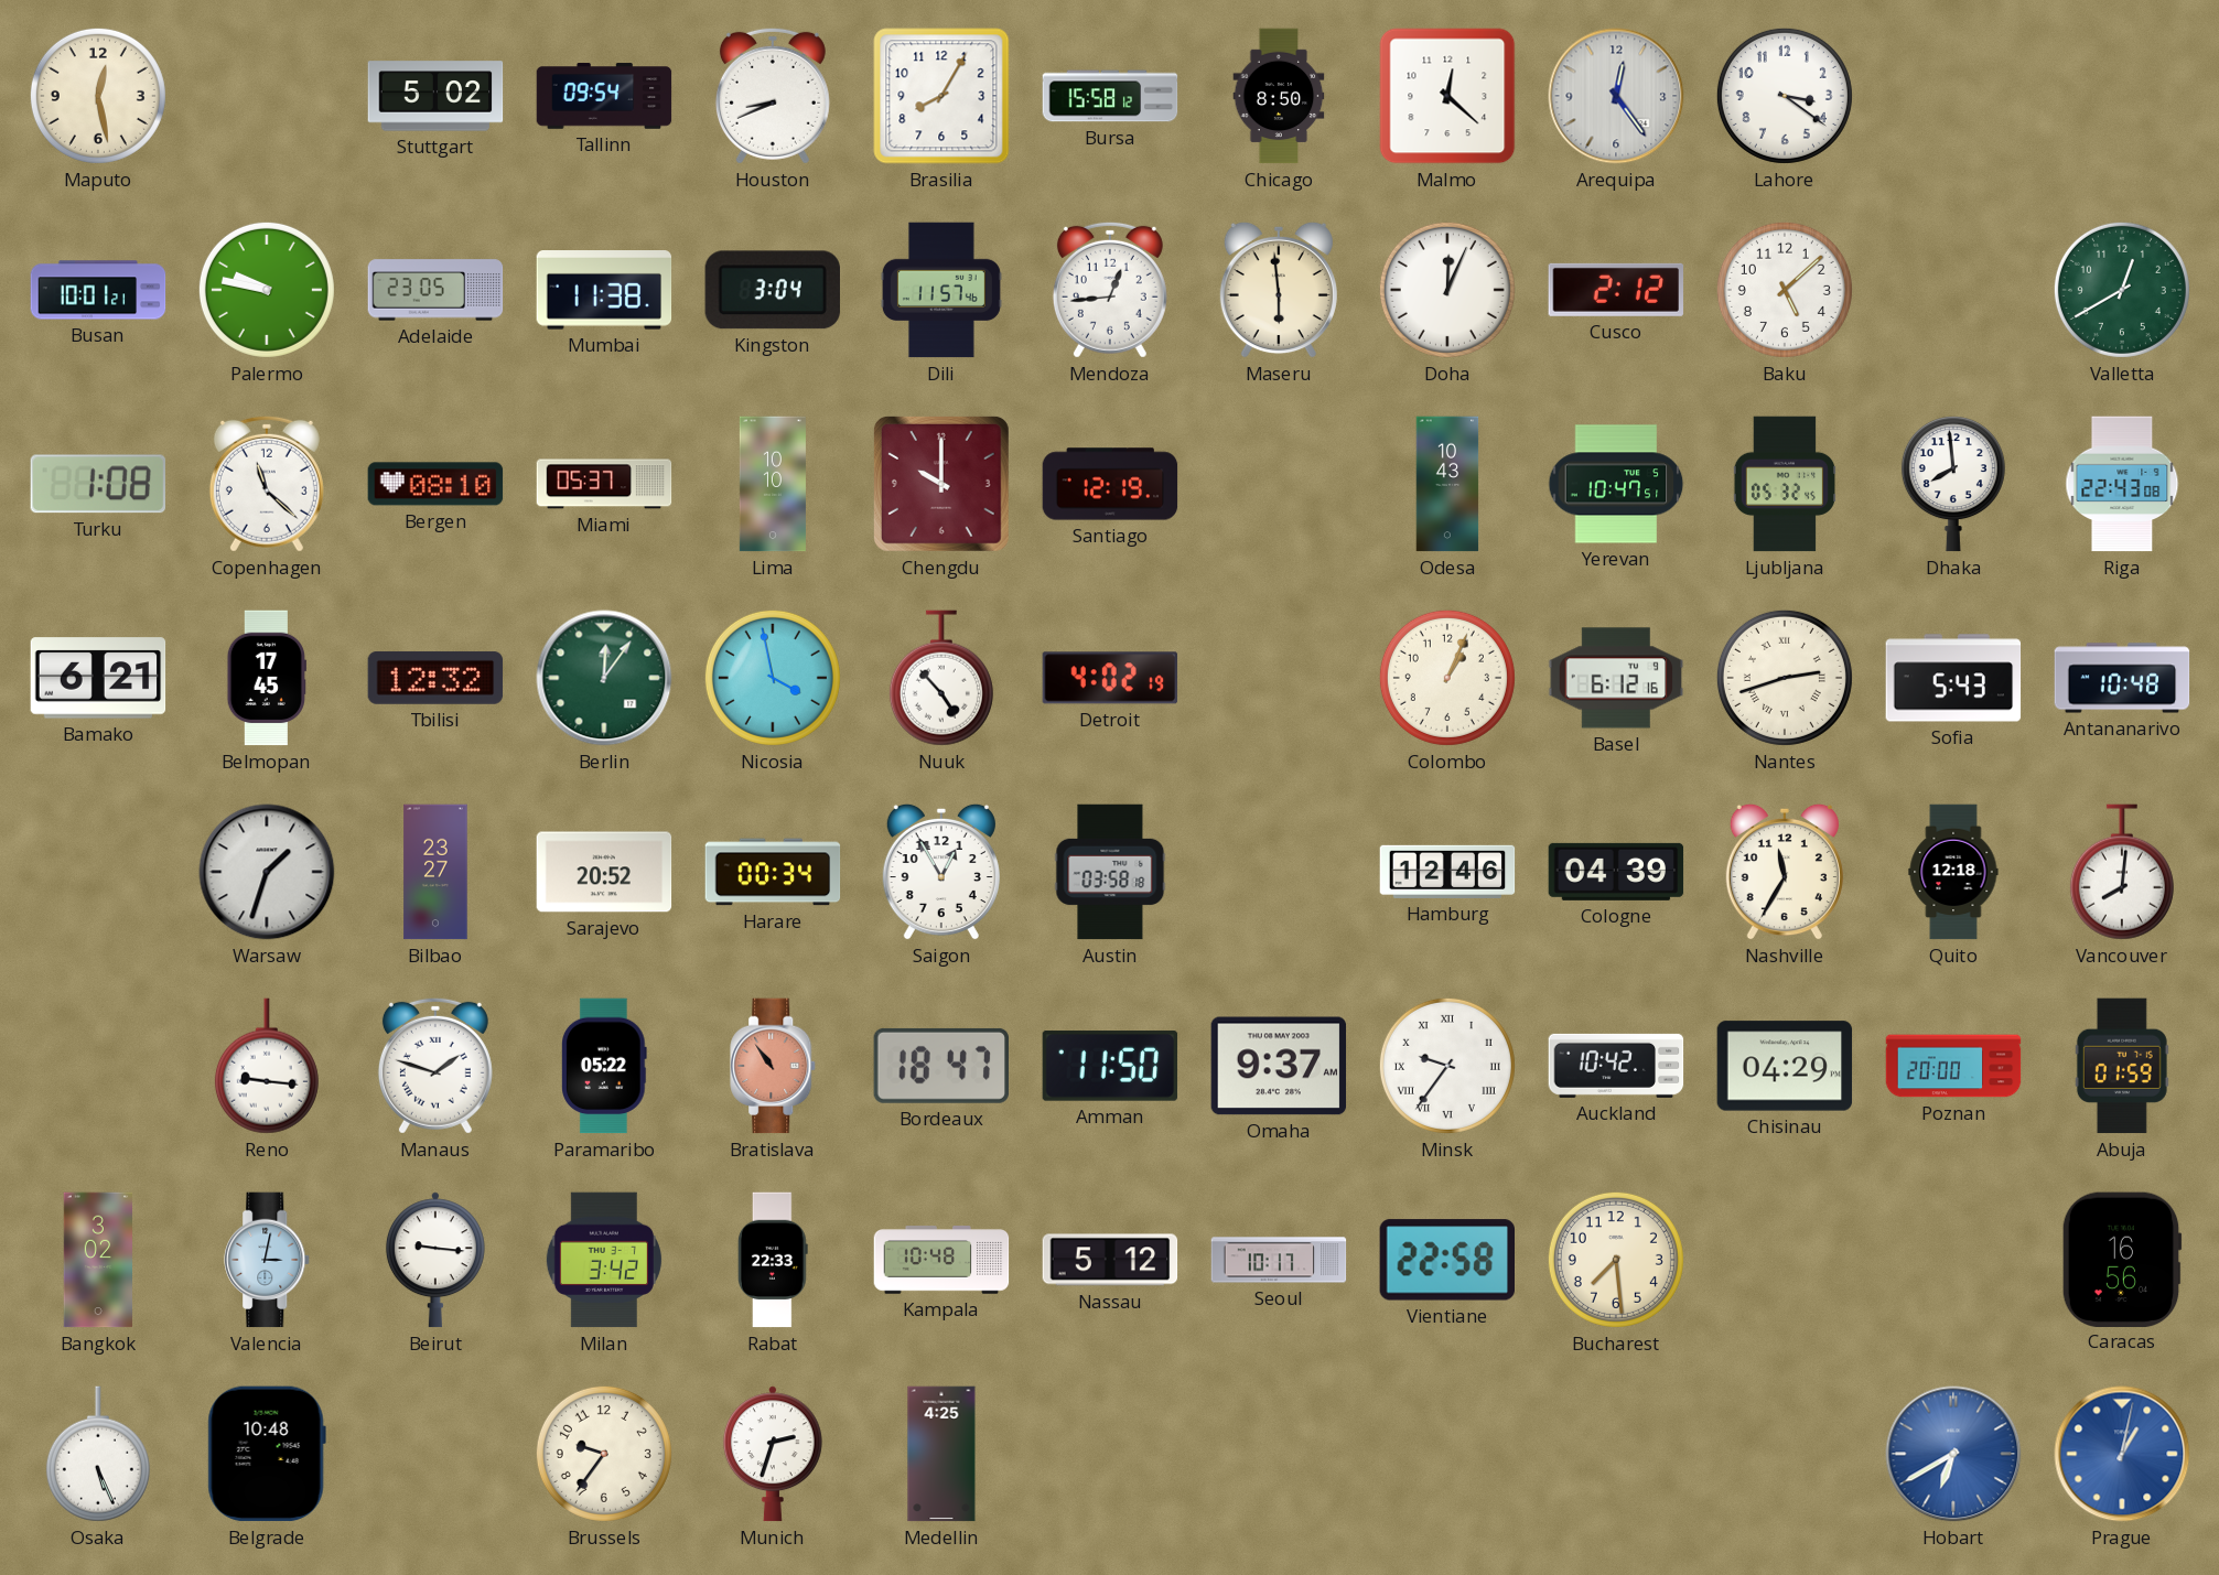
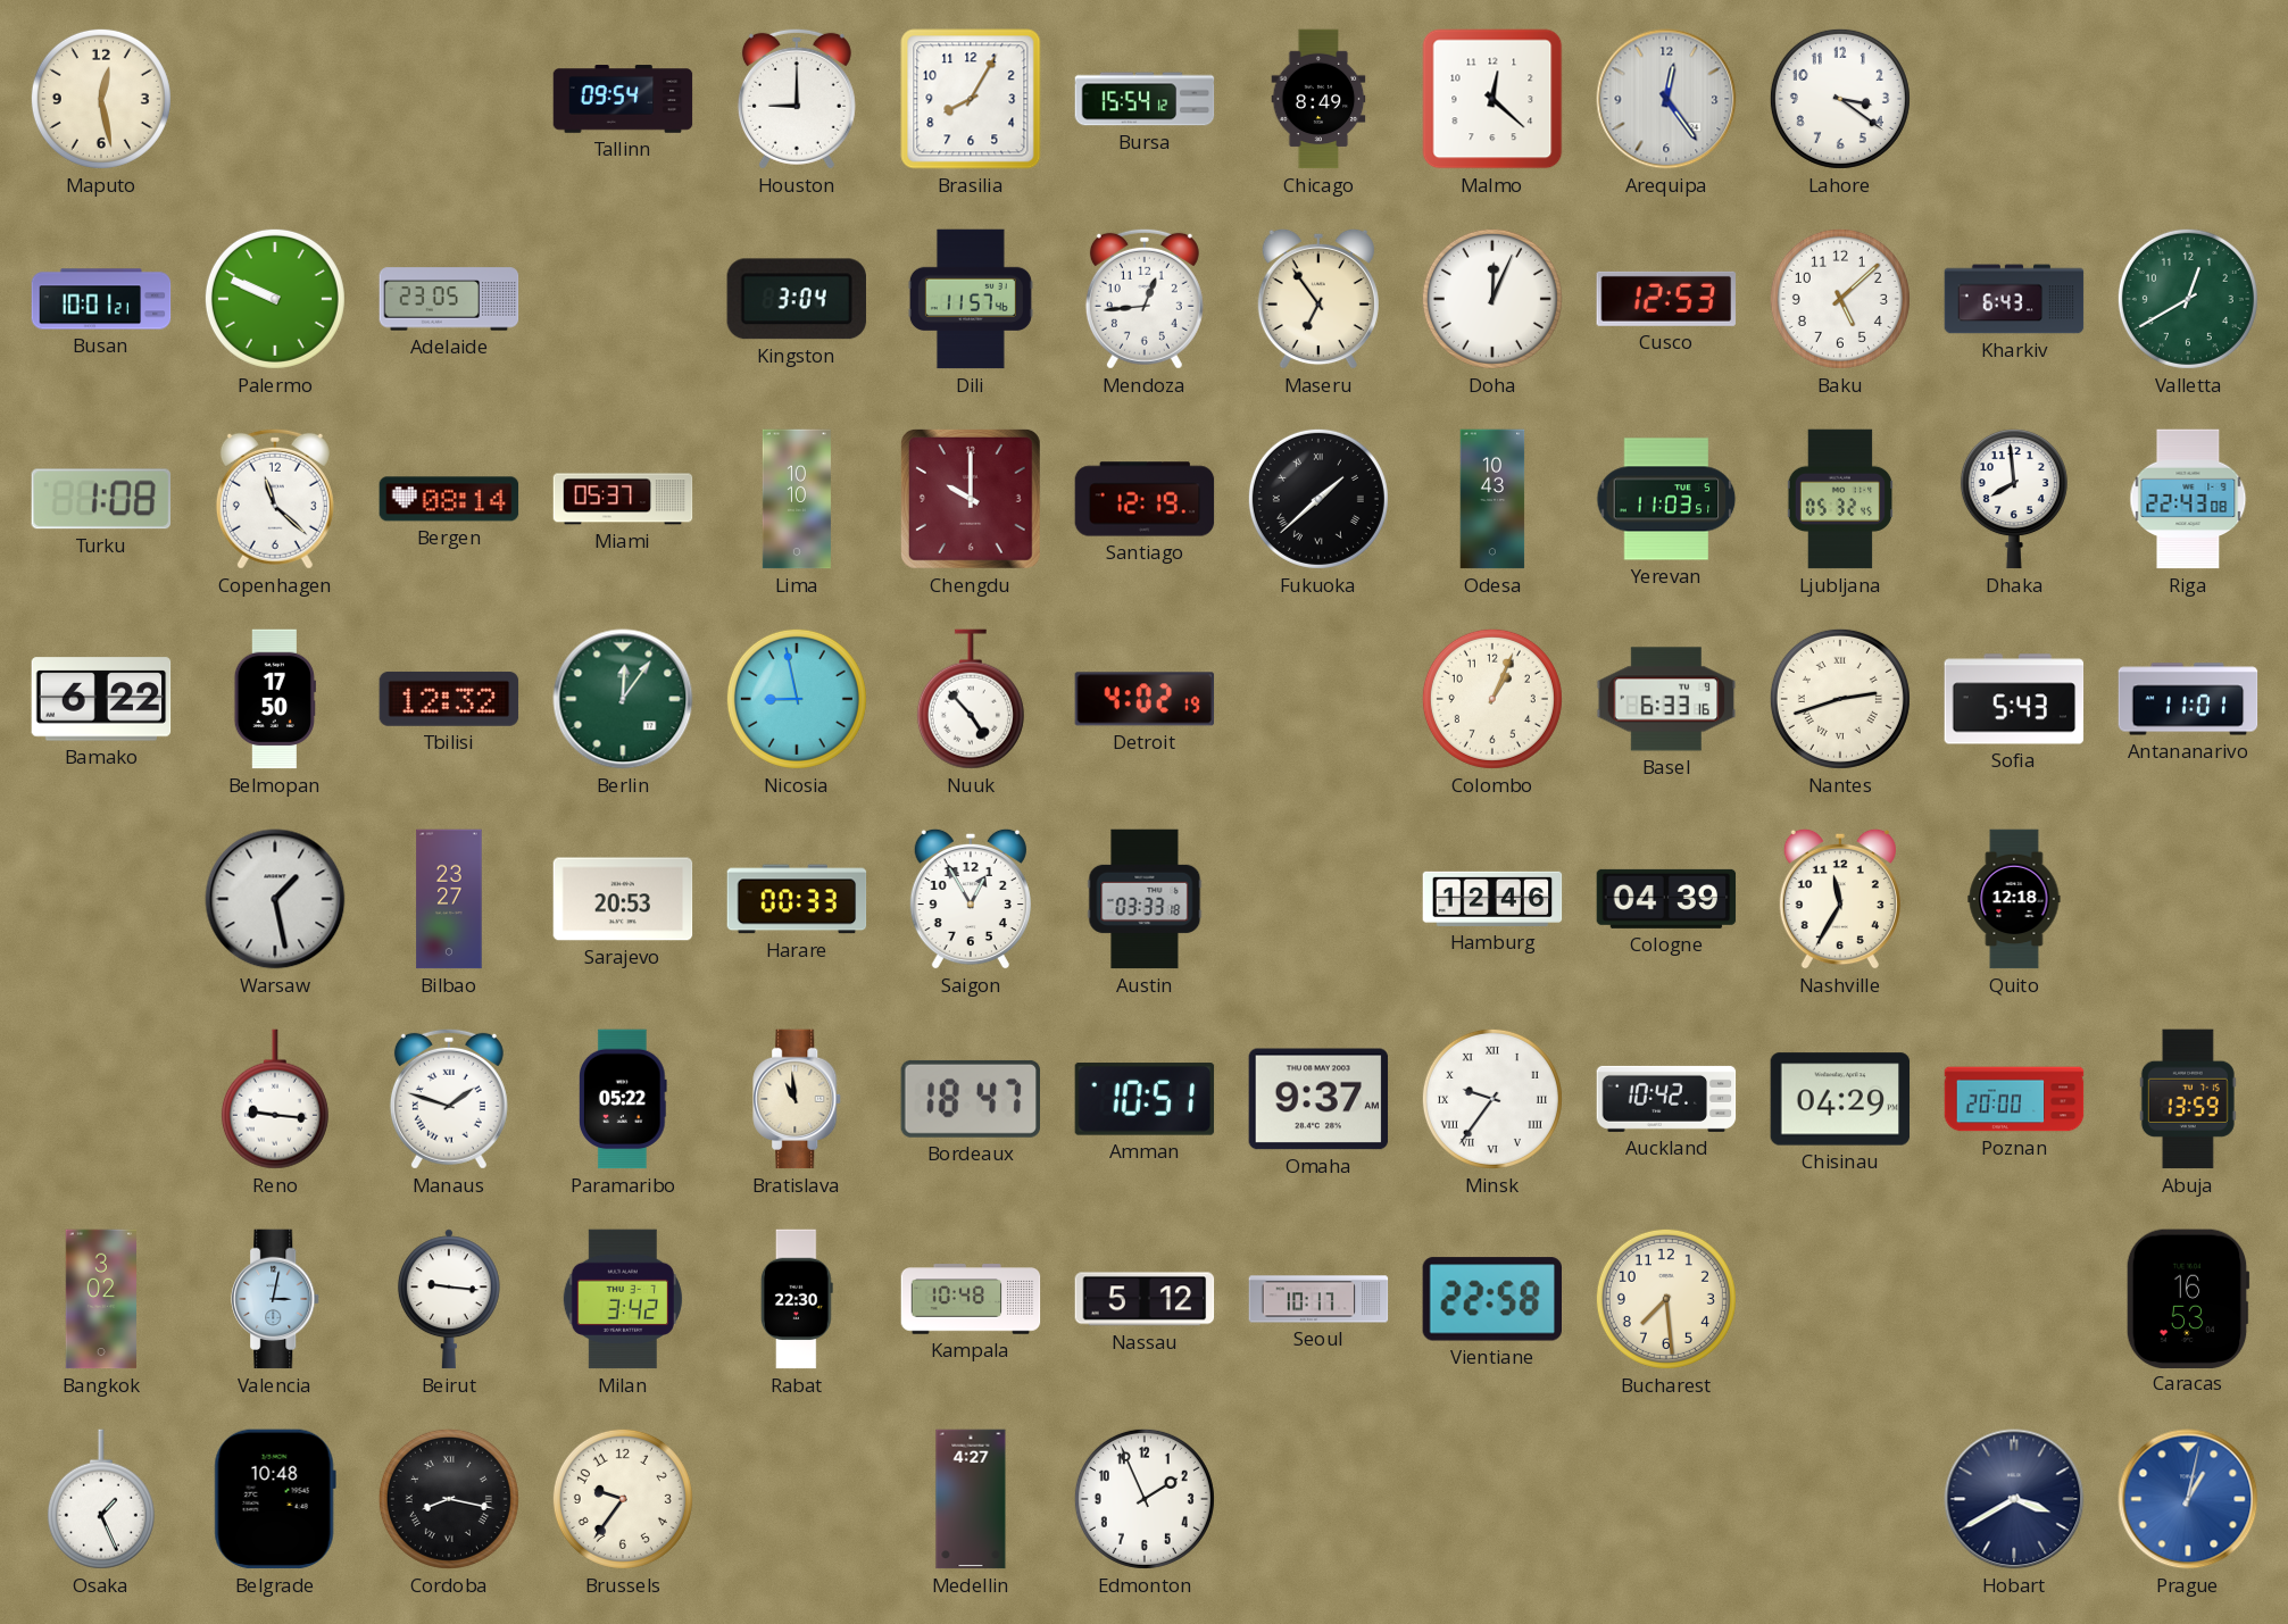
Stuttgart: 5:02 -> none
Houston: 8:41 -> 9:00
Bursa: 15:58 -> 15:54
Chicago: 8:50 -> 8:49
Palermo: 9:47 -> 9:49
Mumbai: 11:38 -> none
Maseru: 5:59 -> 6:54
Cusco: 2:12 -> 12:53
Kharkiv: none -> 6:43
Bergen: 08:10 -> 08:14
Fukuoka: none -> 1:38
Yerevan: 10:47 -> 11:03
Bamako: 6:21 -> 6:22
Belmopan: 17:45 -> 17:50
Nicosia: 3:58 -> 8:58
Basel: 6:12 -> 6:33
Antananarivo: 10:48 -> 11:01
Warsaw: 1:33 -> 1:28
Sarajevo: 20:52 -> 20:53
Harare: 00:34 -> 00:33
Austin: 03:58 -> 03:33
Vancouver: 8:01 -> none
Bratislava: 10:54 -> 10:59
Bratislava dial: salmon -> cream
Amman: 11:50 -> 10:51
Abuja: 01:59 -> 13:59
Rabat: 22:33 -> 22:30
Caracas: 16:56 -> 16:53
Osaka: 5:26 -> 1:26
Cordoba: none -> 8:17
Munich: 2:33 -> none
Medellin: 4:25 -> 4:27
Edmonton: none -> 1:56
Hobart: 6:40 -> 3:40
Hobart dial: blue -> navy
